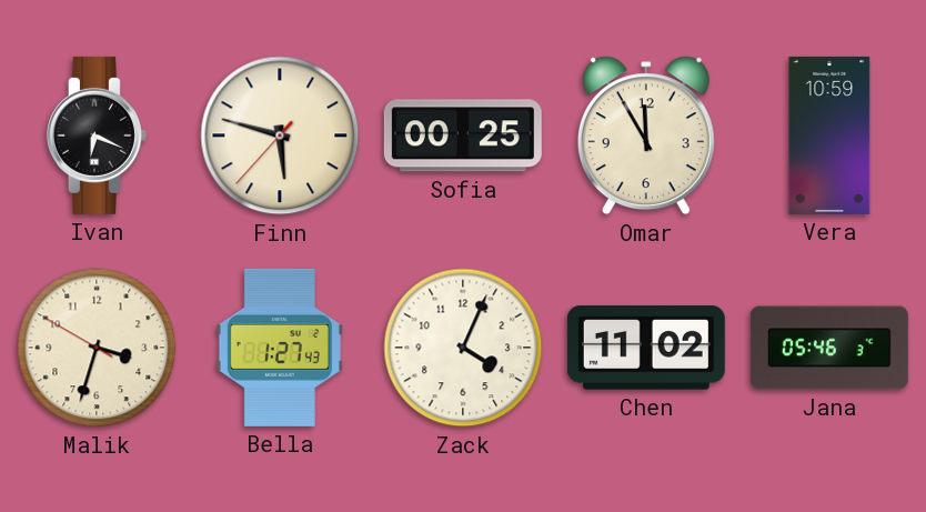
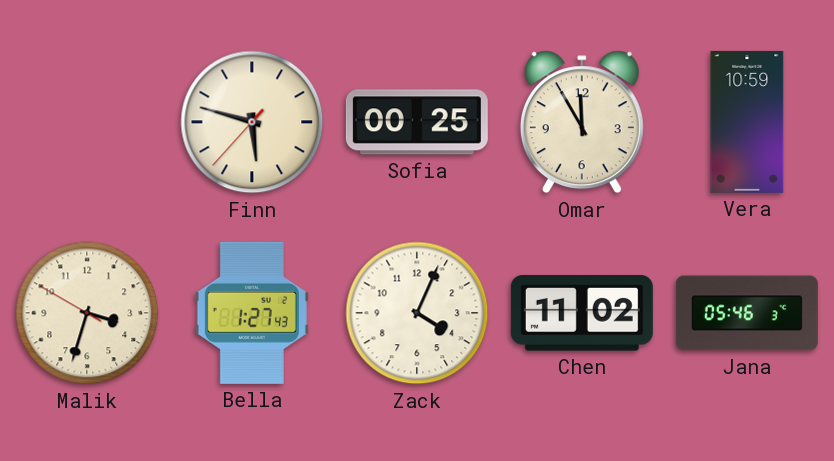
Ivan: 6:19 -> none
